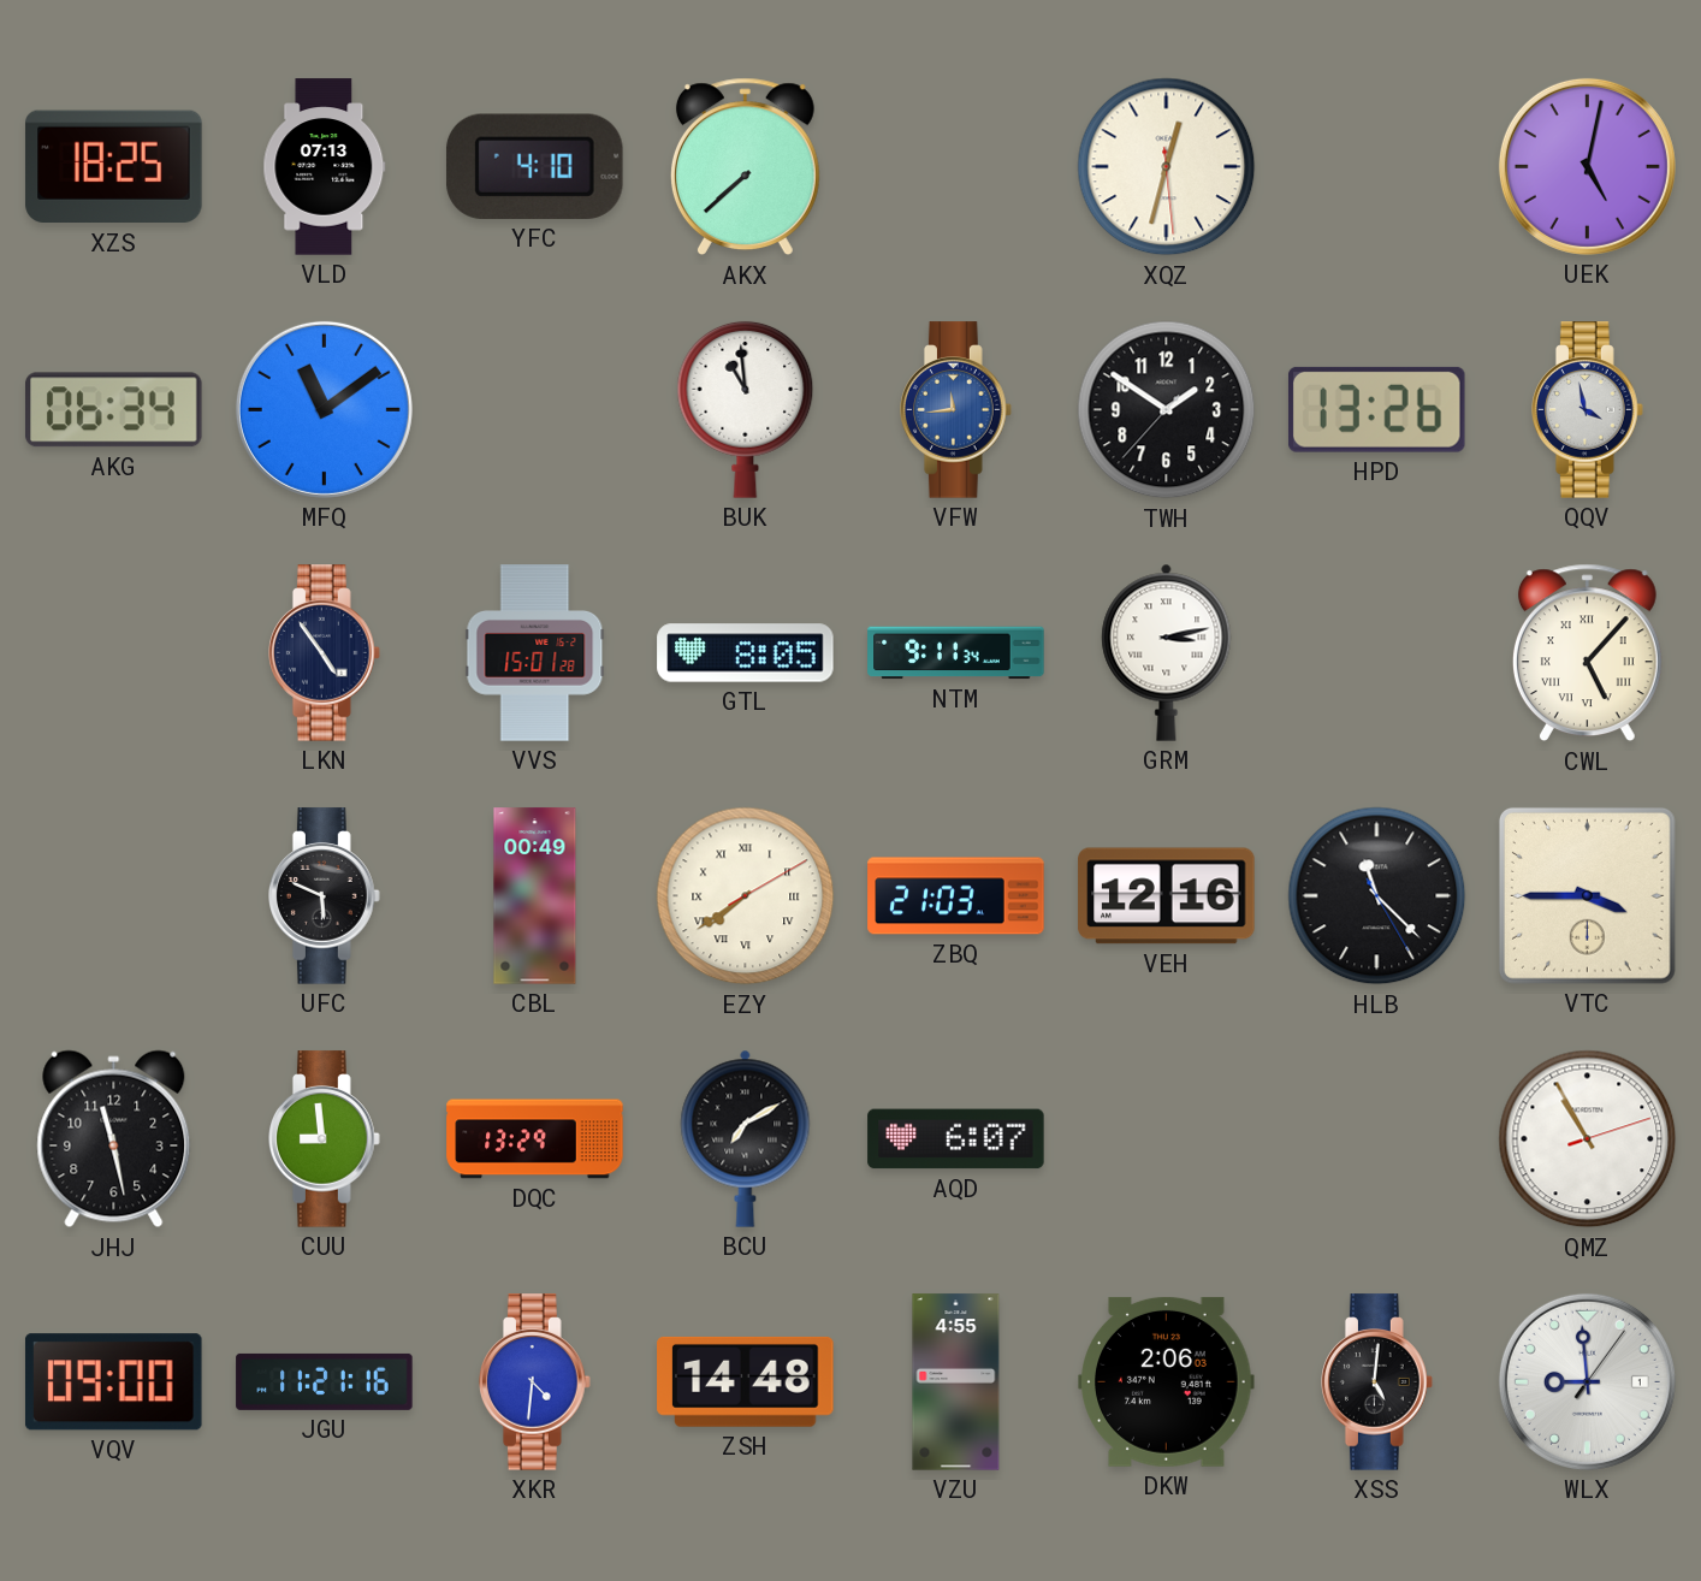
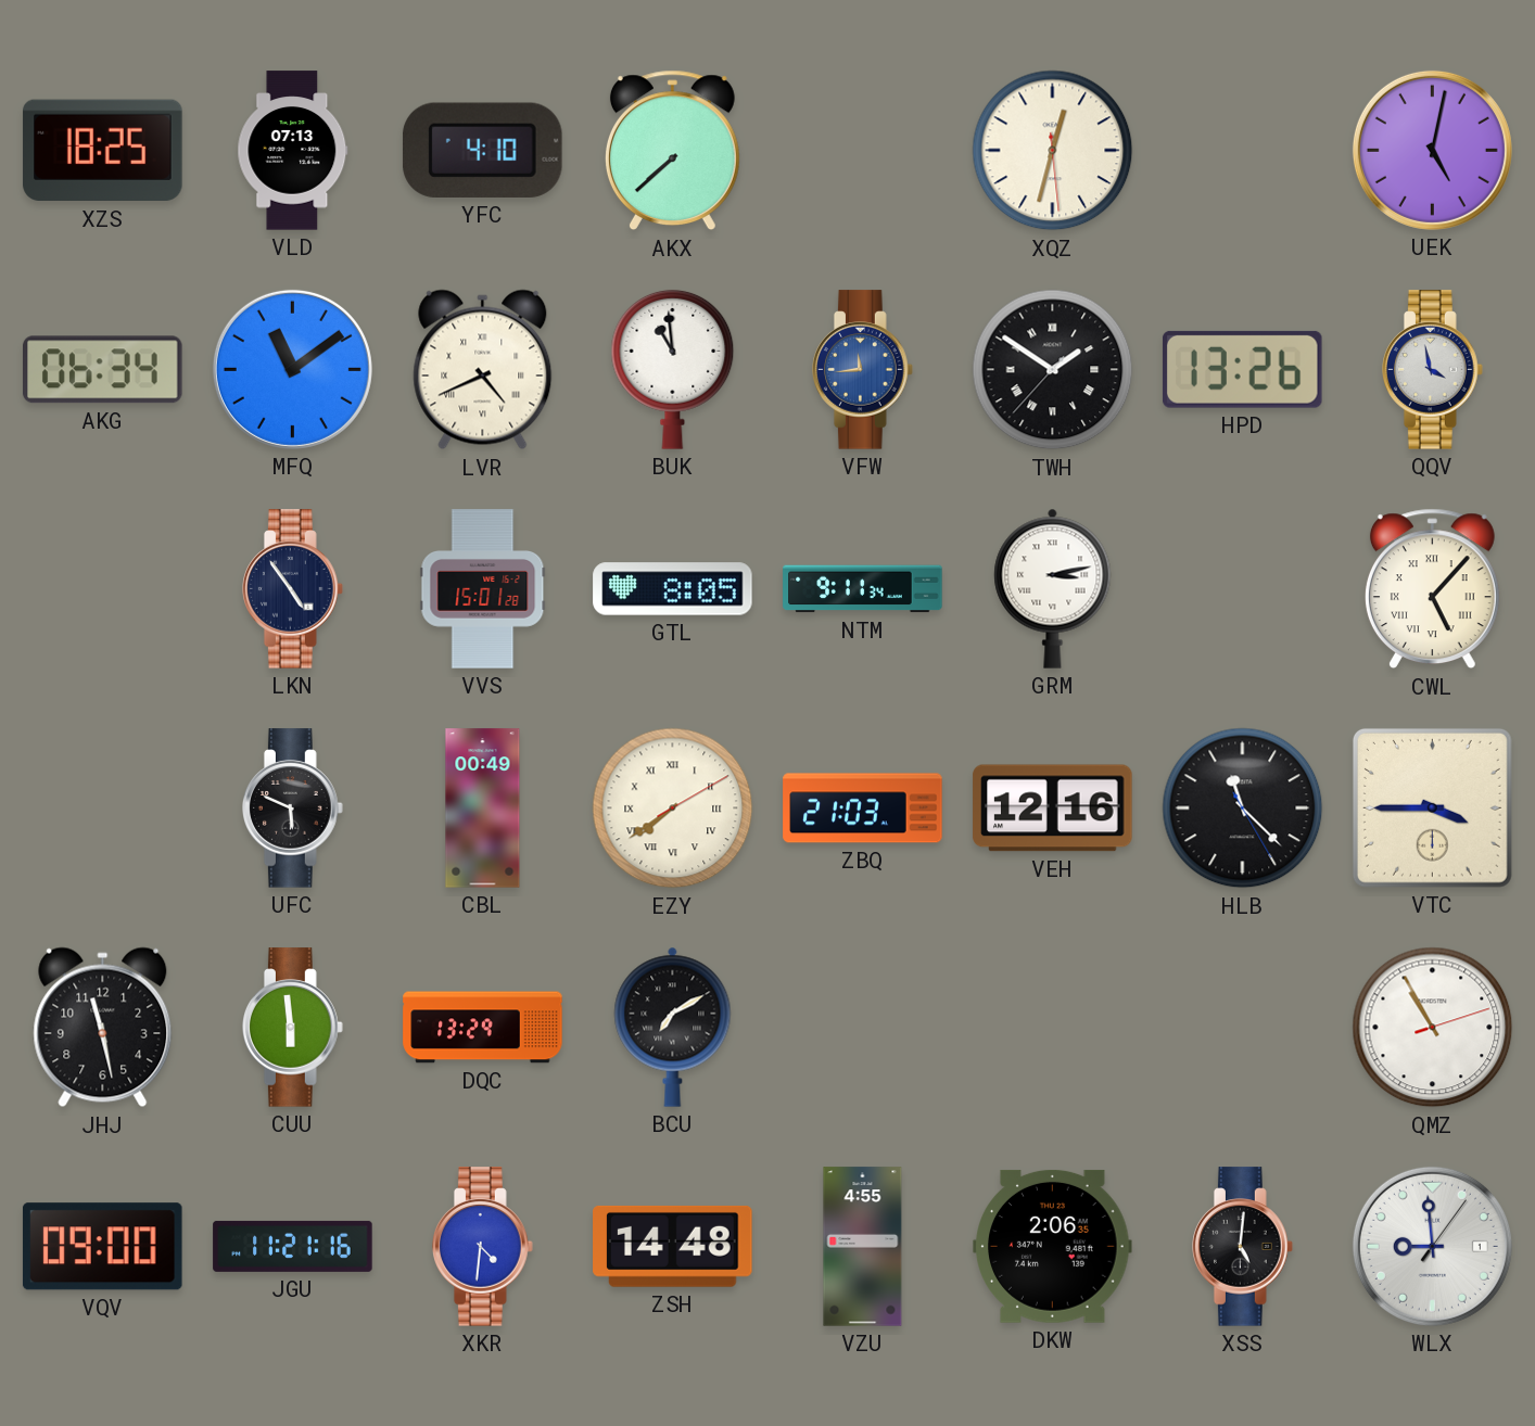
LVR: none -> 4:41
TWH numerals: Arabic -> Roman
CUU: 8:59 -> 5:59
AQD: 6:07 -> none
DKW: 2:06:03 -> 2:06:35
